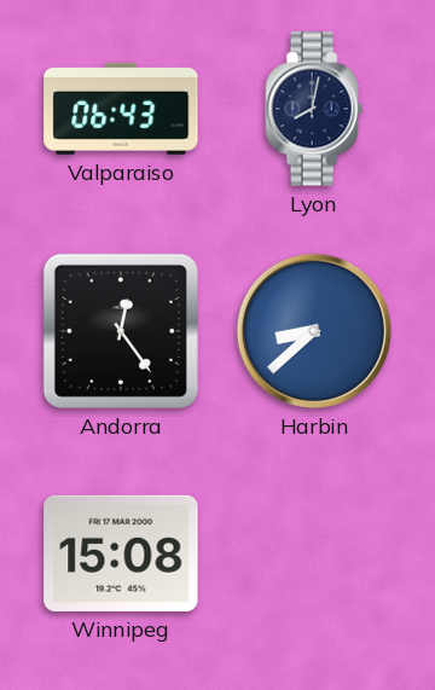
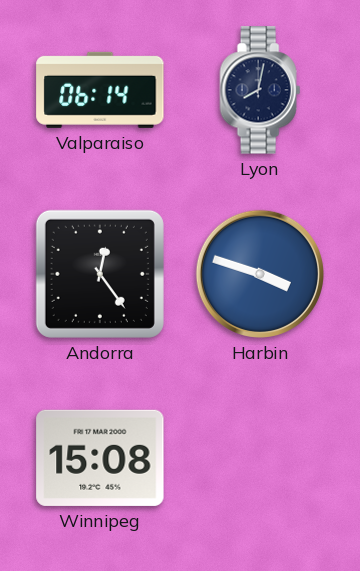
Valparaiso: 06:43 -> 06:14
Harbin: 8:38 -> 3:48
